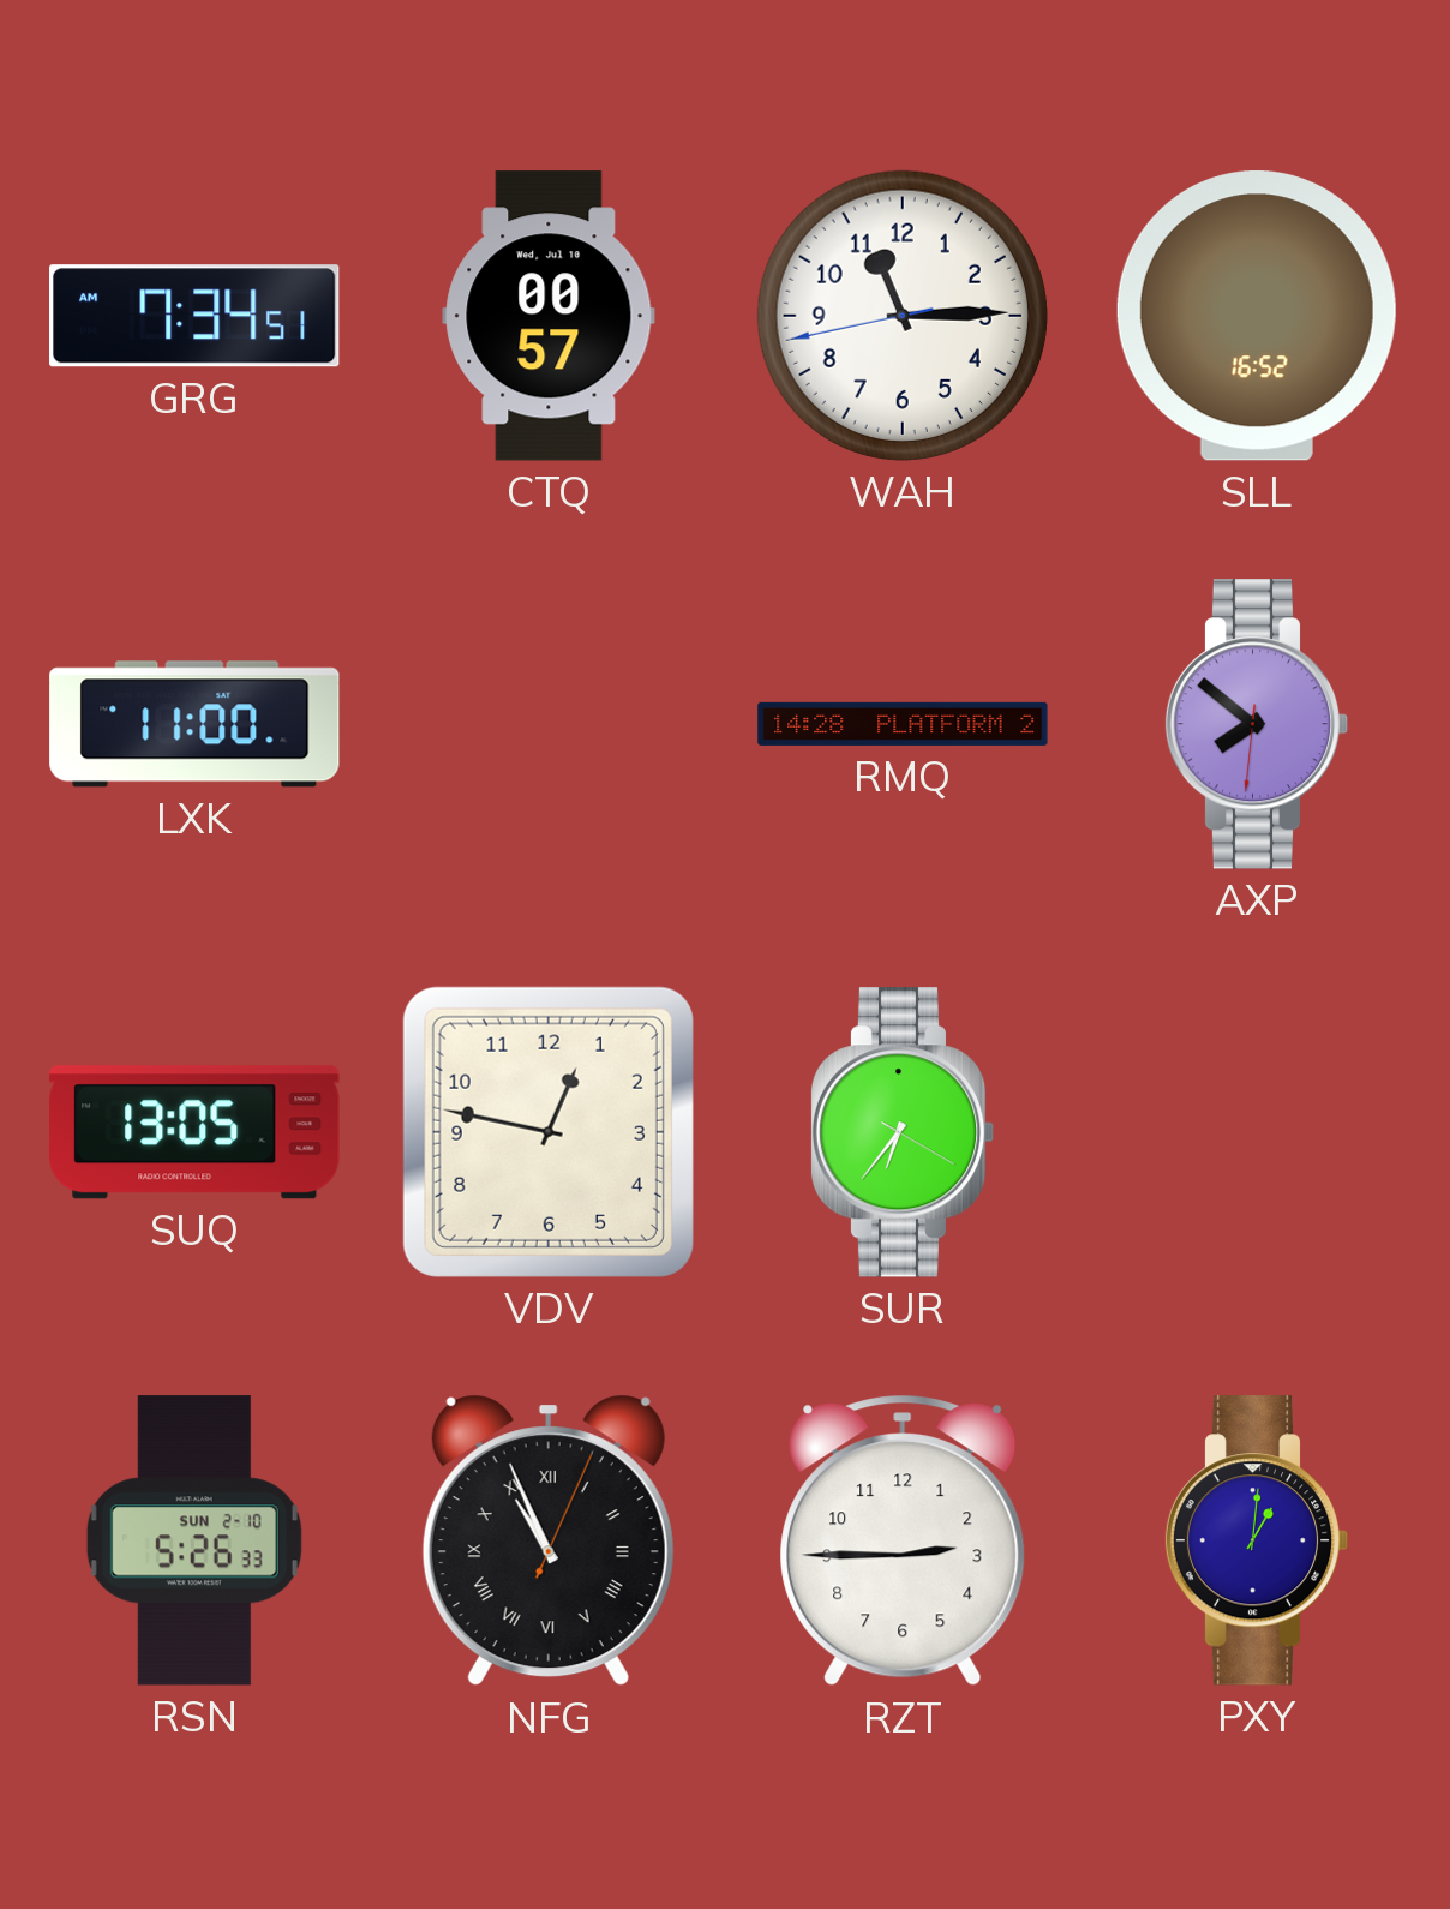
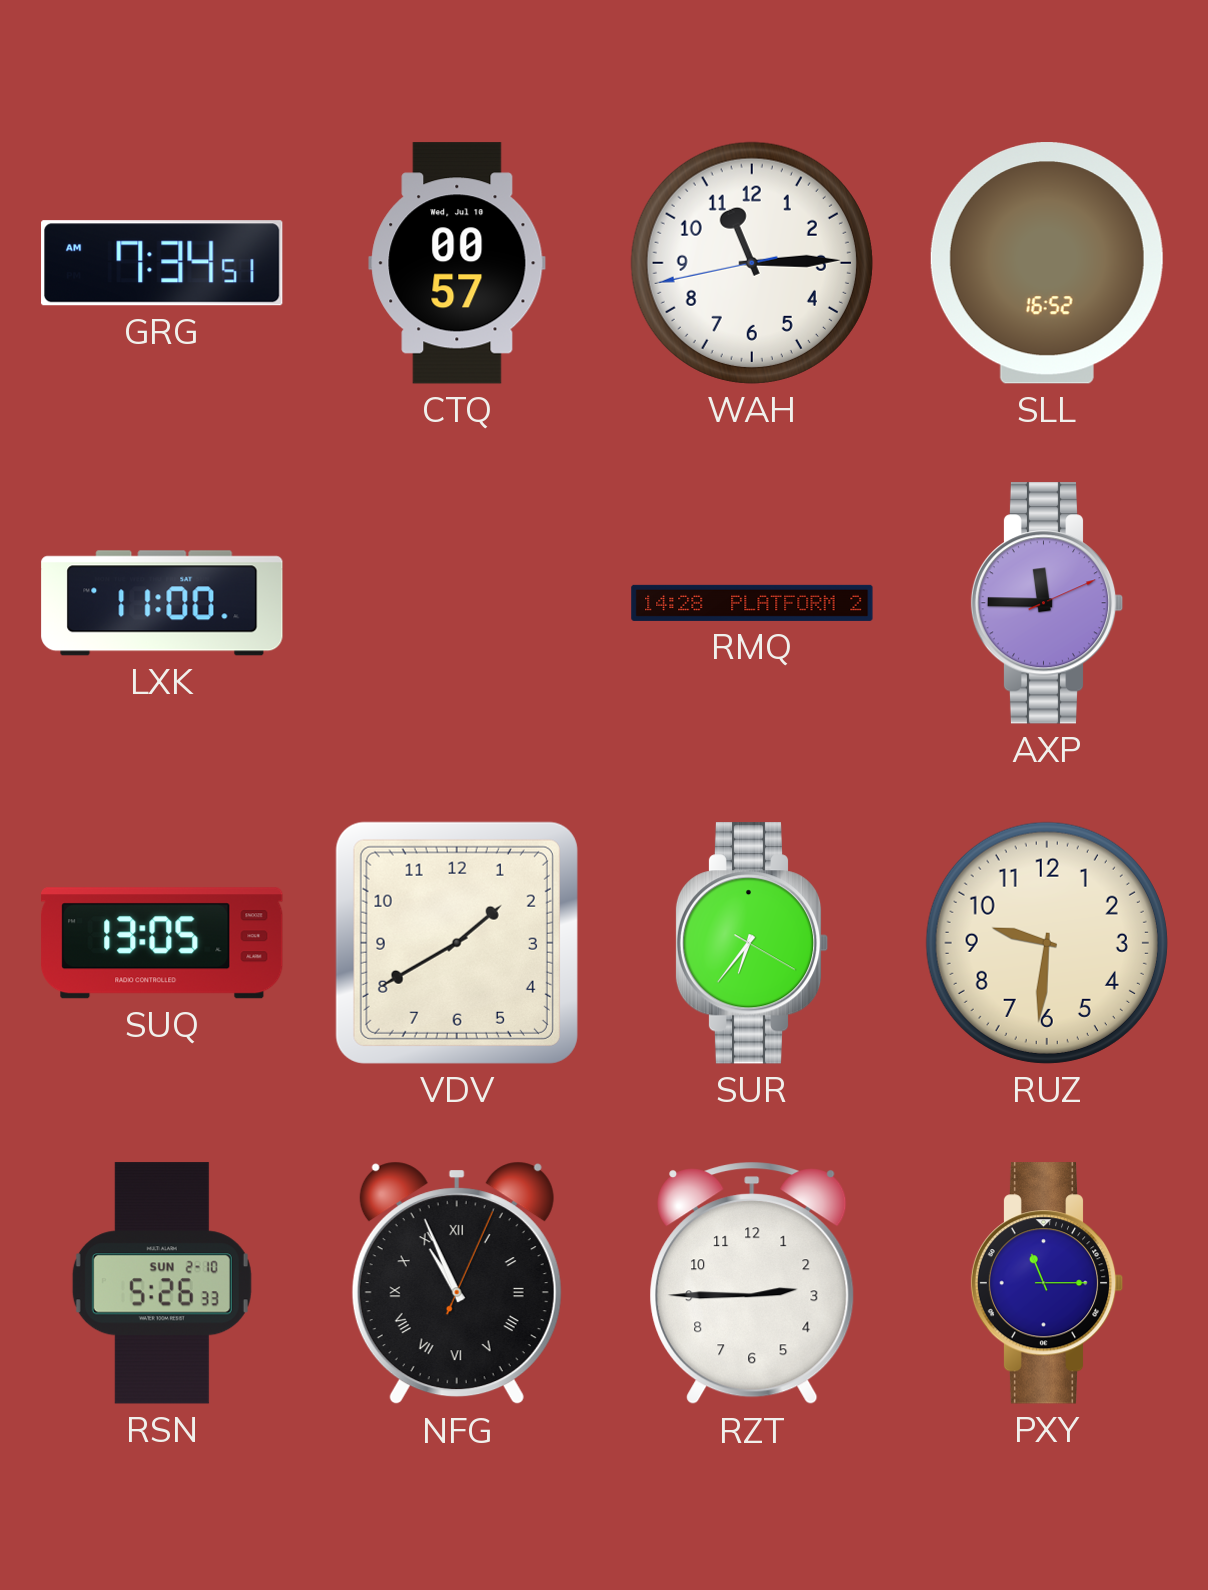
AXP: 7:51 -> 11:45
VDV: 12:47 -> 1:40
RUZ: none -> 9:31
PXY: 1:01 -> 11:15
